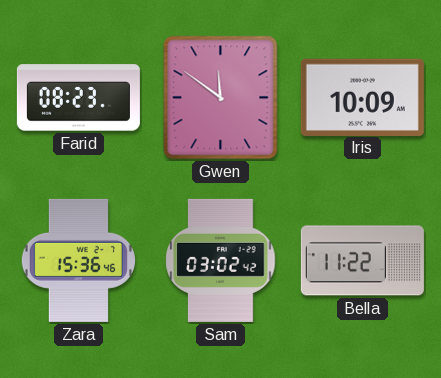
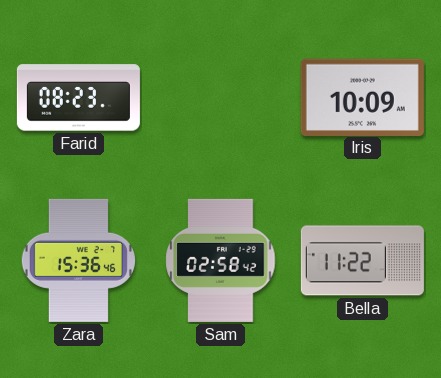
Gwen: 11:51 -> none
Sam: 03:02 -> 02:58
